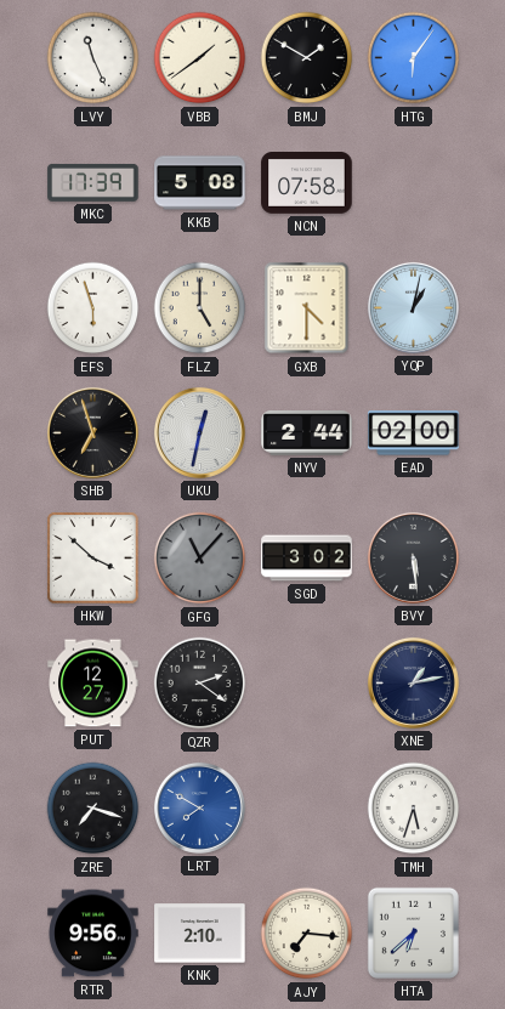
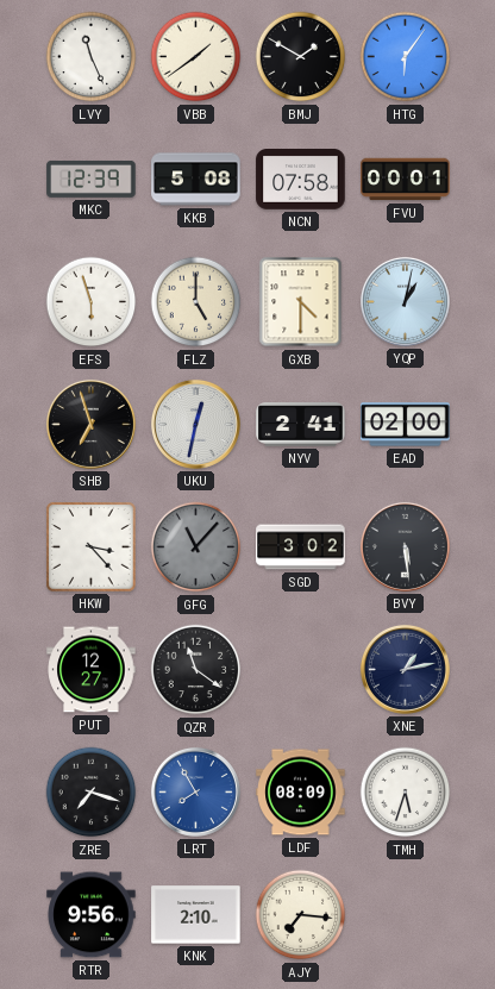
MKC: 17:39 -> 12:39
FVU: none -> 00:01
NYV: 2:44 -> 2:41
HKW: 3:52 -> 3:23
QZR: 2:21 -> 11:21
LRT: 7:50 -> 7:55
LDF: none -> 08:09
HTA: 6:38 -> none
